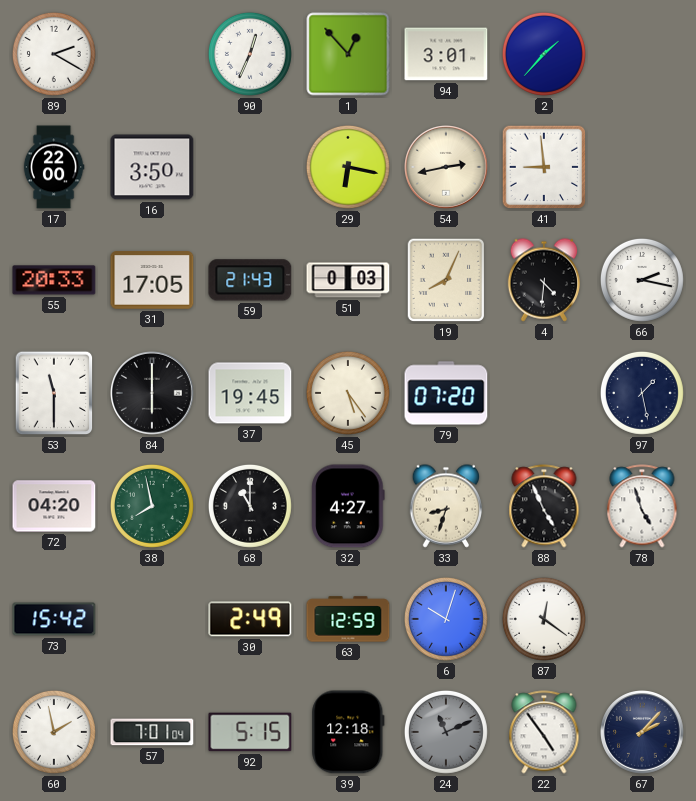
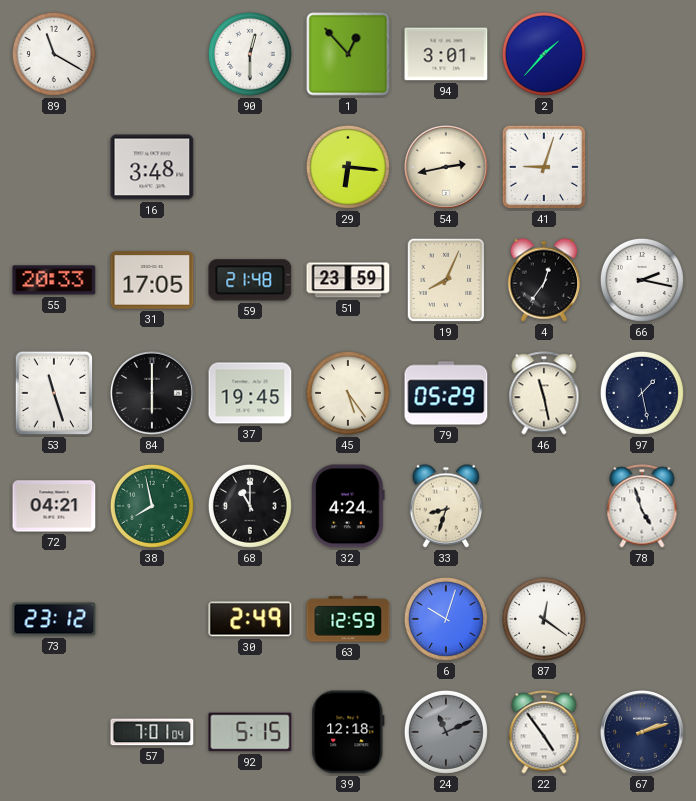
89: 2:20 -> 11:20
90: 12:34 -> 12:30
17: 22:00 -> none
16: 3:50 -> 3:48
29: 6:17 -> 6:16
41: 8:59 -> 9:03
59: 21:43 -> 21:48
51: 0:03 -> 23:59
4: 4:31 -> 12:36
53: 11:30 -> 11:27
79: 07:20 -> 05:29
46: none -> 11:28
72: 04:20 -> 04:21
32: 4:27 -> 4:24
88: 4:56 -> none
73: 15:42 -> 23:12
60: 1:58 -> none
67: 2:07 -> 2:12
